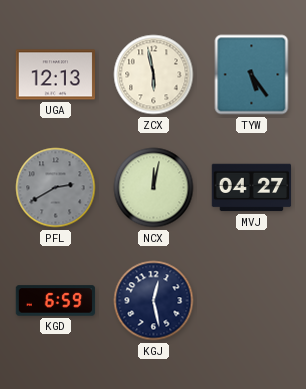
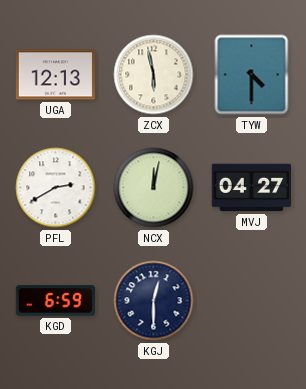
TYW: 5:24 -> 4:30
PFL dial: grey -> white
KGJ: 12:28 -> 12:30
